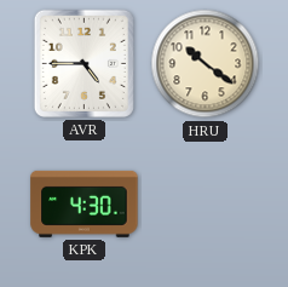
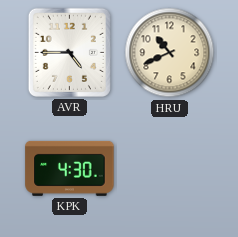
HRU: 10:21 -> 10:41
